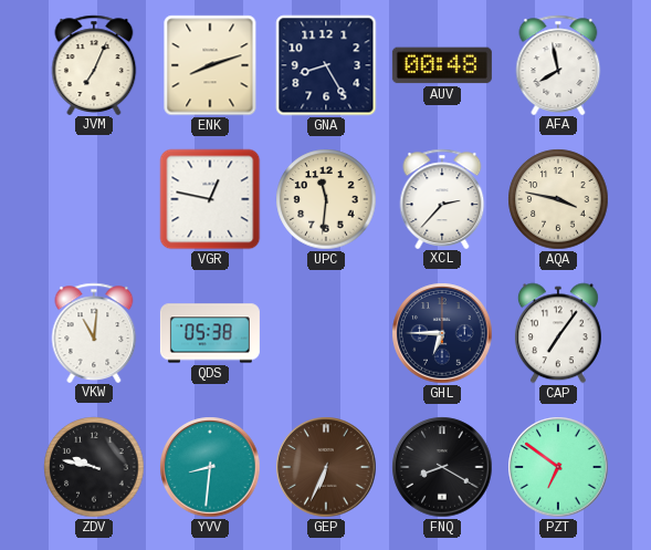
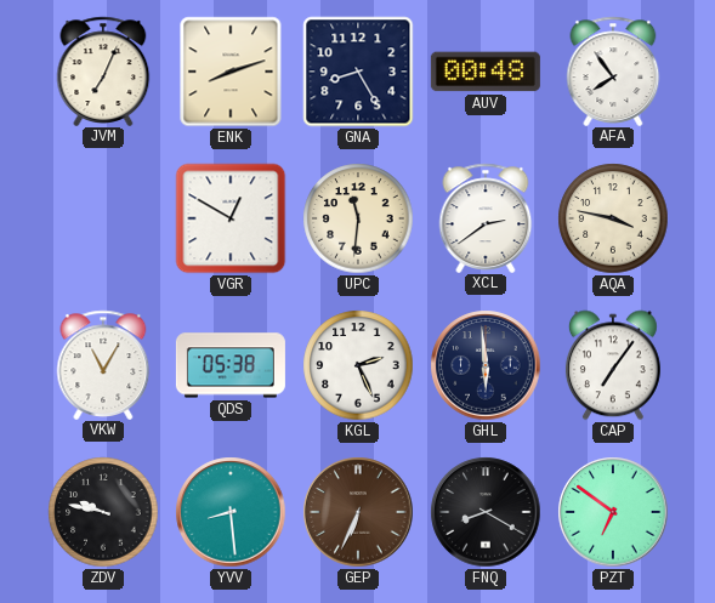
AFA: 7:58 -> 7:54
VGR: 12:47 -> 12:50
XCL: 2:37 -> 2:39
VKW: 11:01 -> 11:05
KGL: none -> 2:26
GHL: 6:45 -> 5:59
YVV: 8:31 -> 8:29
